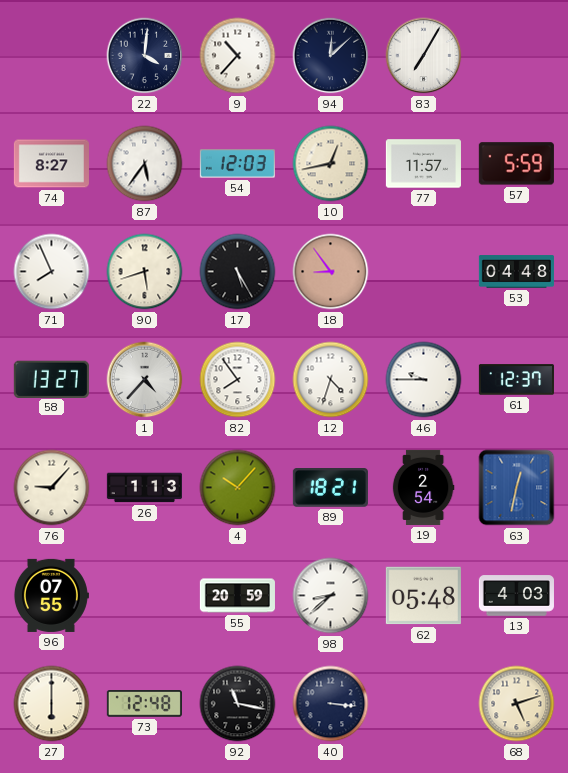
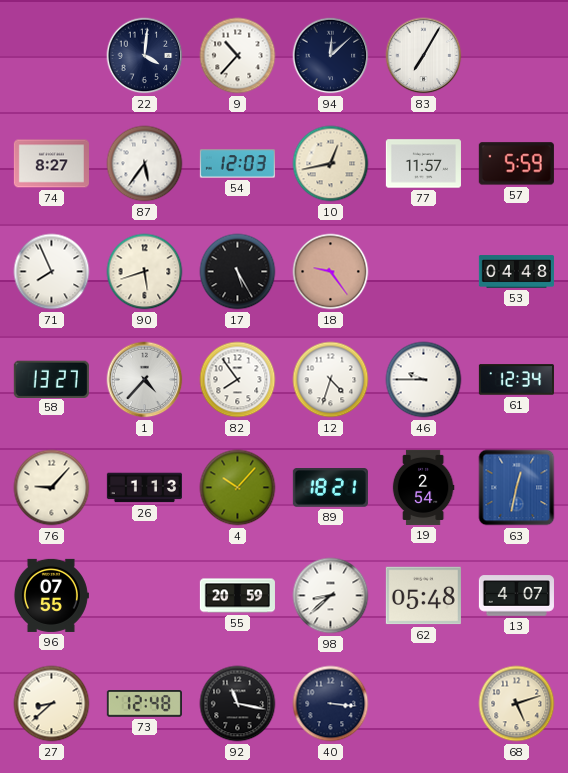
18: 8:54 -> 9:24
61: 12:37 -> 12:34
13: 4:03 -> 4:07
27: 6:00 -> 8:38
